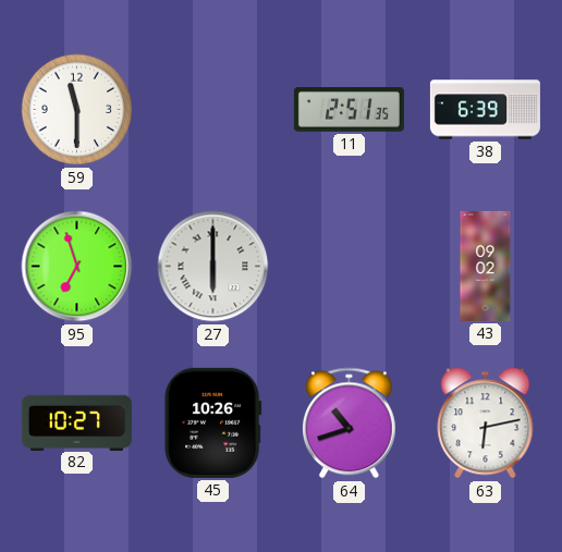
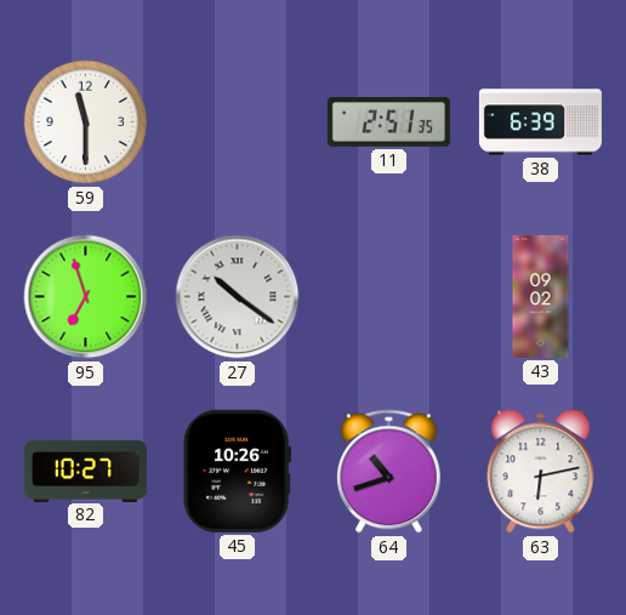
27: 6:00 -> 10:21
